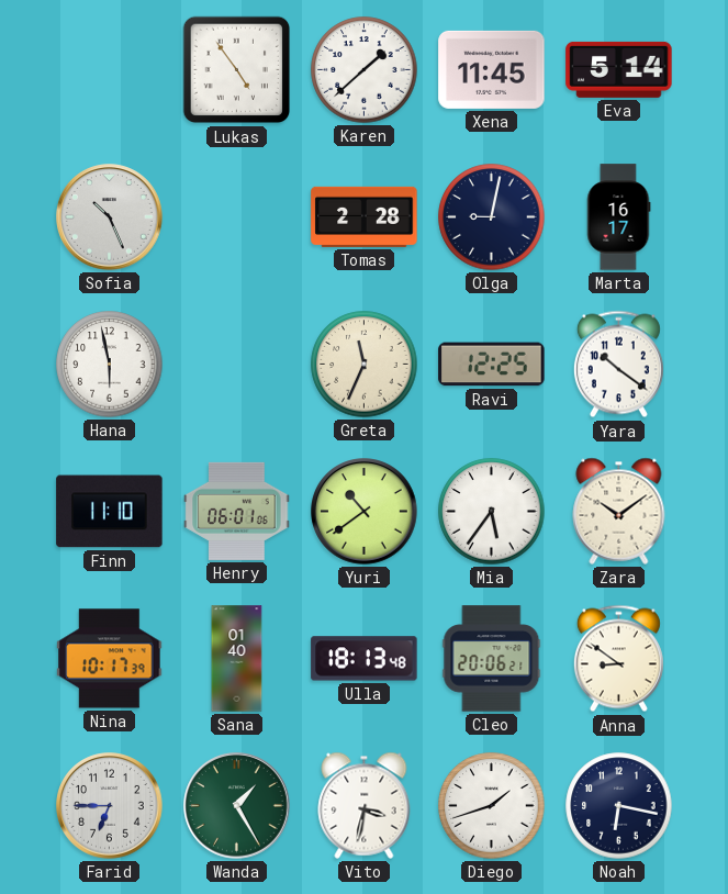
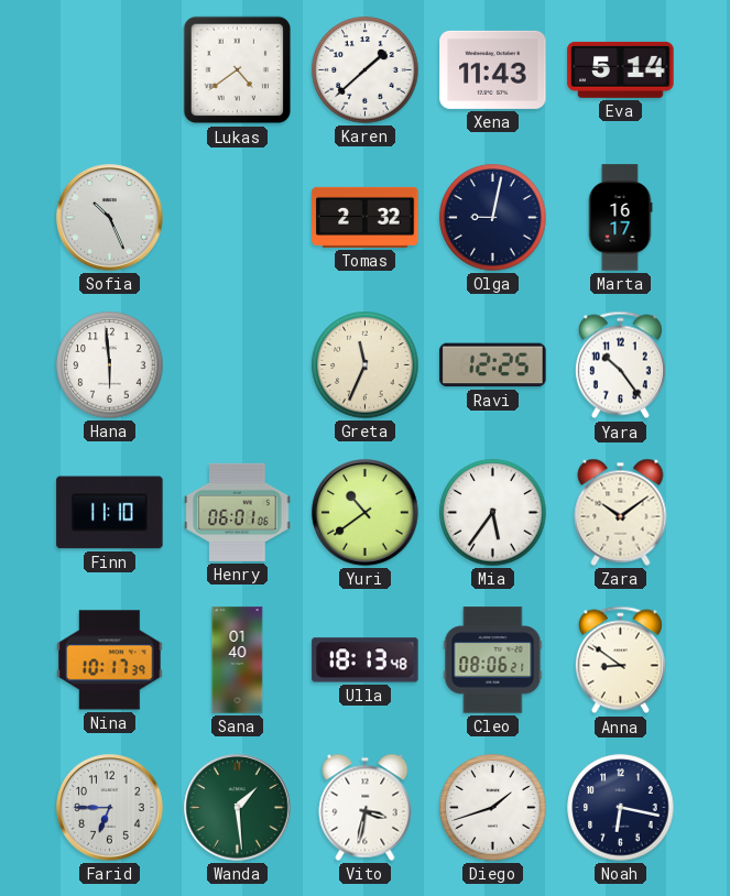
Lukas: 4:54 -> 4:39
Xena: 11:45 -> 11:43
Tomas: 2:28 -> 2:32
Hana: 5:58 -> 5:59
Yara: 10:21 -> 10:24
Cleo: 20:06 -> 08:06
Wanda: 1:25 -> 1:29
